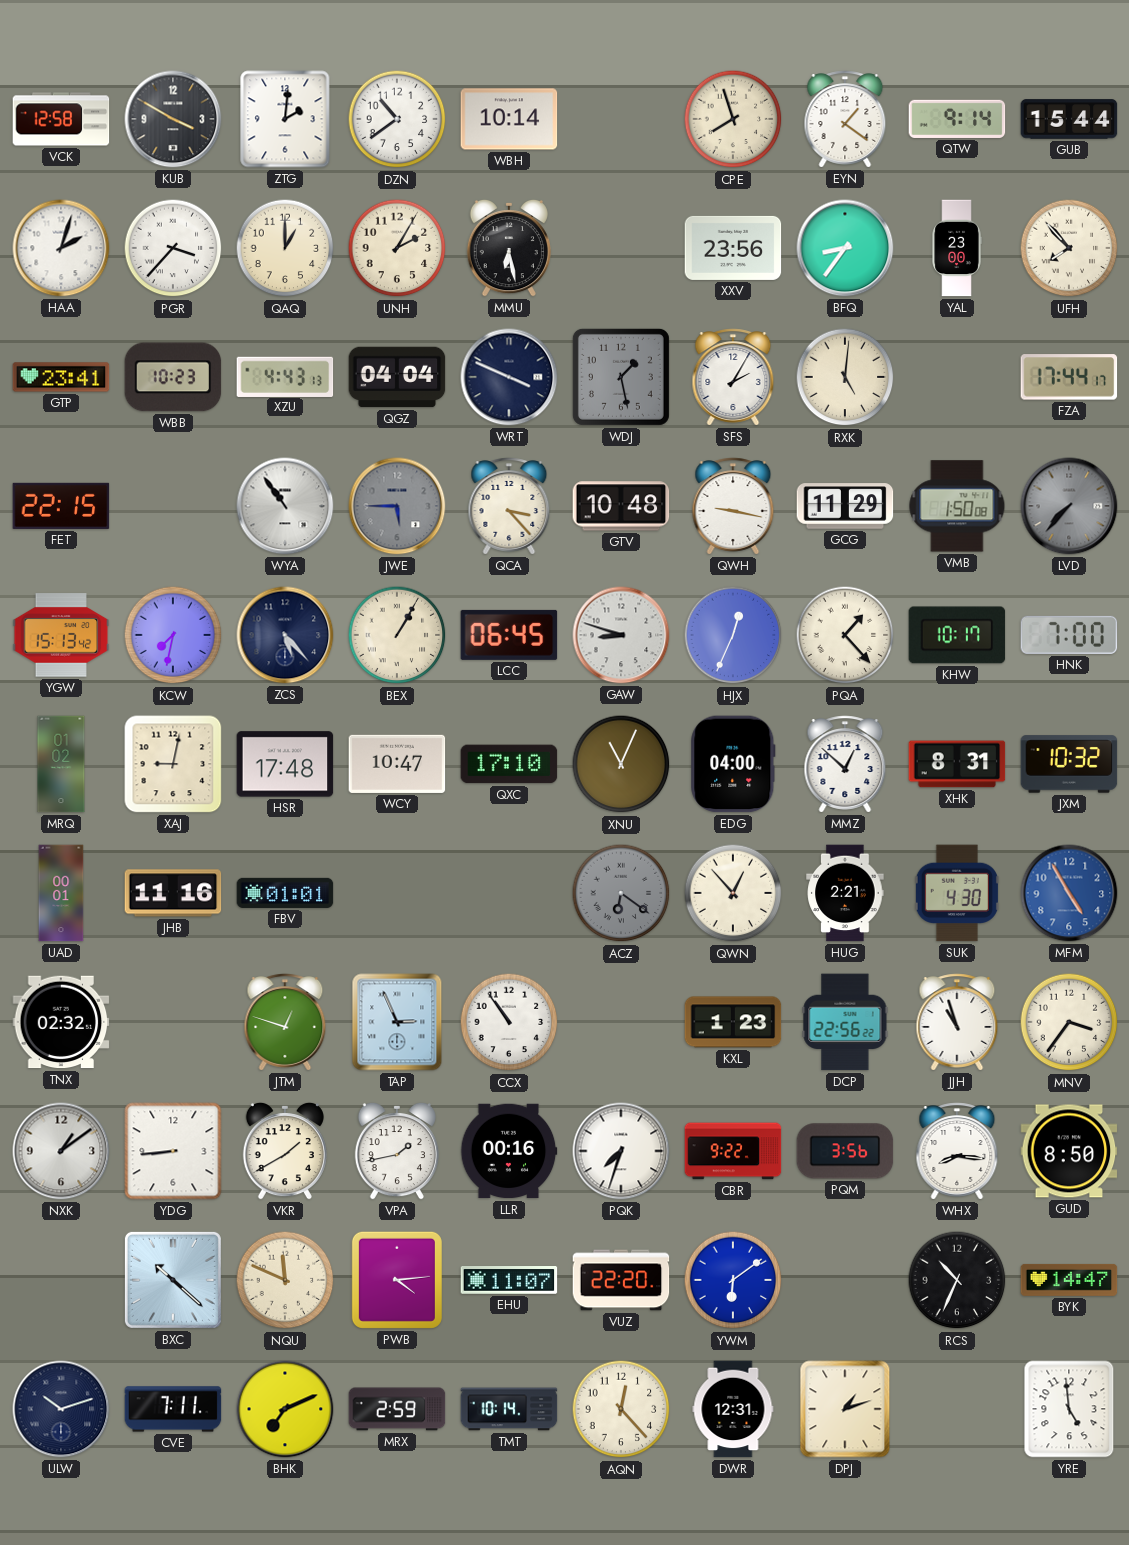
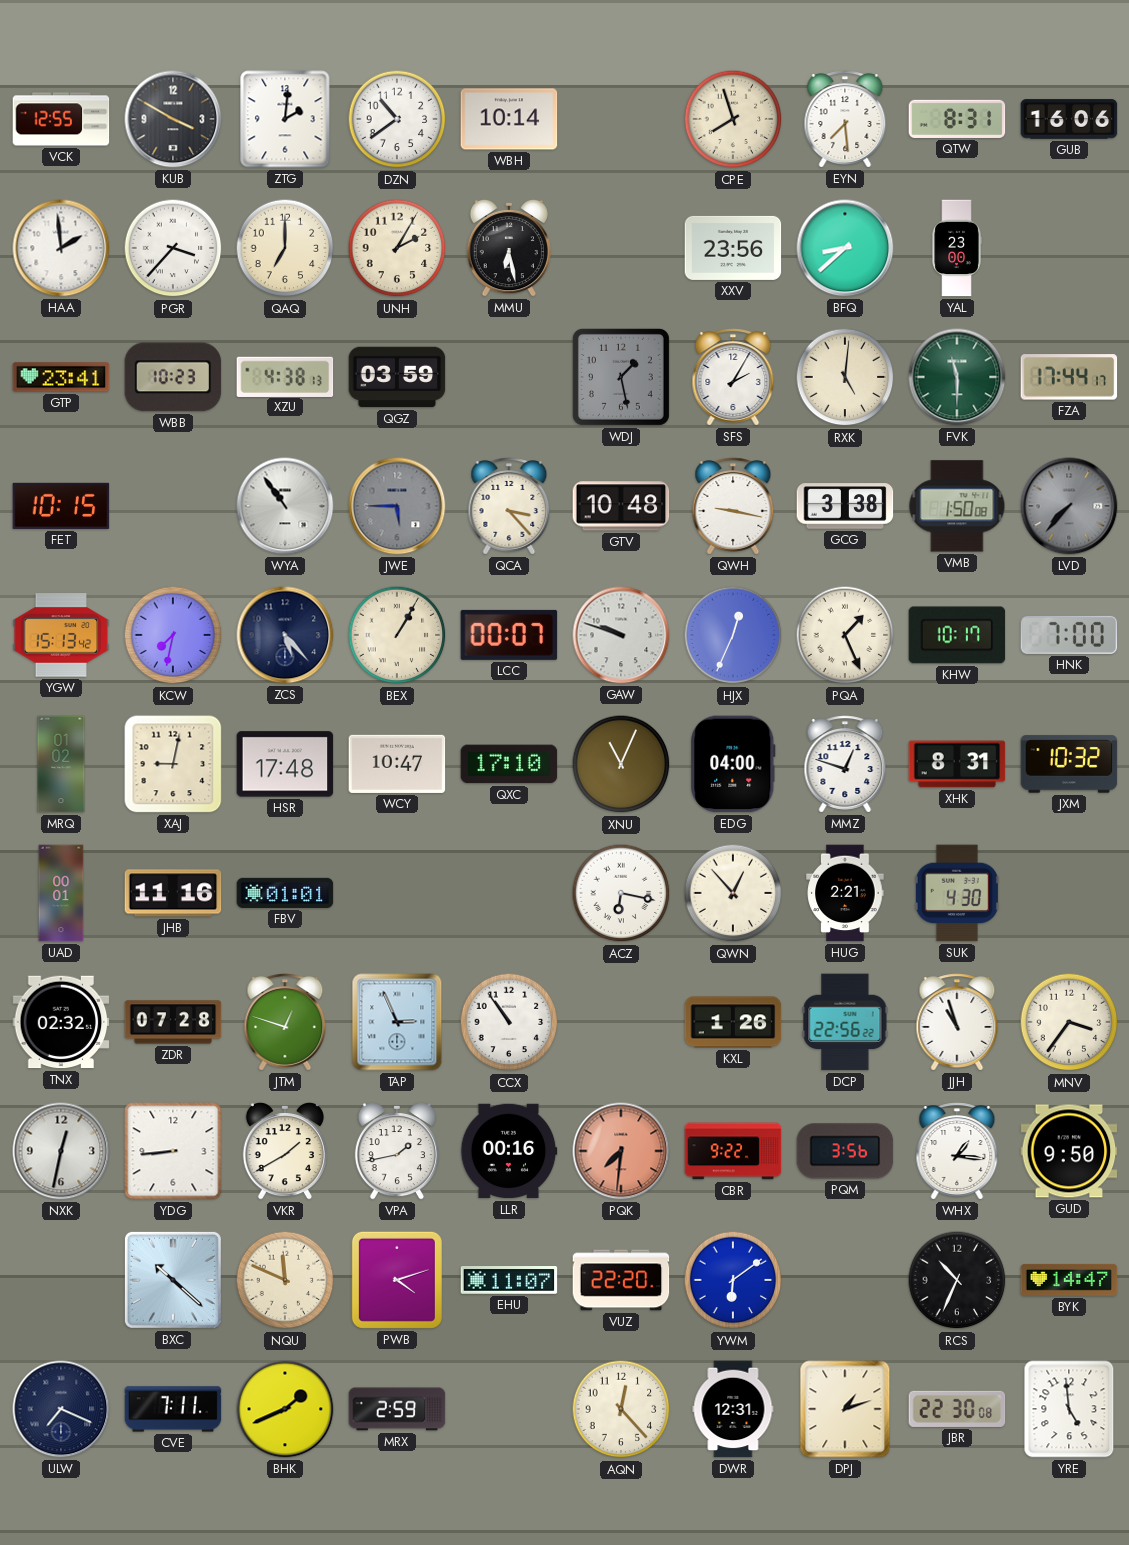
VCK: 12:58 -> 12:55
EYN: 1:21 -> 7:29
QTW: 9:14 -> 8:31
GUB: 15:44 -> 16:06
HAA: 2:03 -> 1:59
QAQ: 1:00 -> 7:00
BFQ: 8:36 -> 8:38
UFH: 7:53 -> none
XZU: 4:43 -> 4:38
QGZ: 04:04 -> 03:59
WRT: 3:49 -> none
FVK: none -> 11:30
FET: 22:15 -> 10:15
GCG: 11:29 -> 3:38
LCC: 06:45 -> 00:07
GAW: 8:48 -> 9:48
PQA: 1:23 -> 1:26
MMZ: 12:52 -> 12:48
ACZ: 6:21 -> 6:17
ACZ dial: grey -> white
MFM: 4:55 -> none
ZDR: none -> 07:28
KXL: 1:23 -> 1:26
NXK: 1:09 -> 12:32
PQK: 7:33 -> 7:31
PQK dial: white -> salmon
WHX: 8:16 -> 1:16
GUD: 8:50 -> 9:50
PWB: 4:14 -> 4:12
ULW: 10:12 -> 7:19
BHK: 7:11 -> 1:41
TMT: 10:14 -> none
JBR: none -> 22:30
